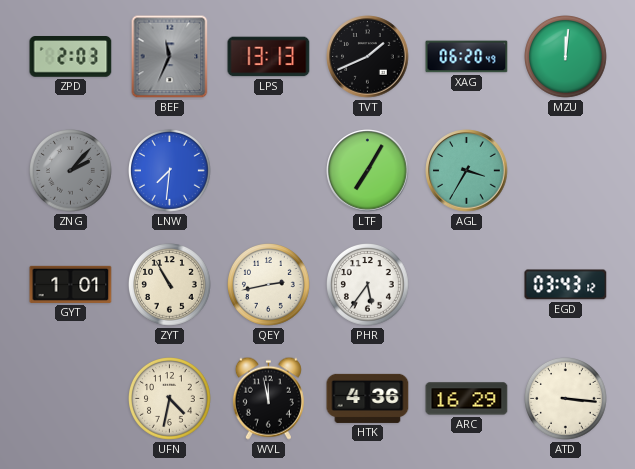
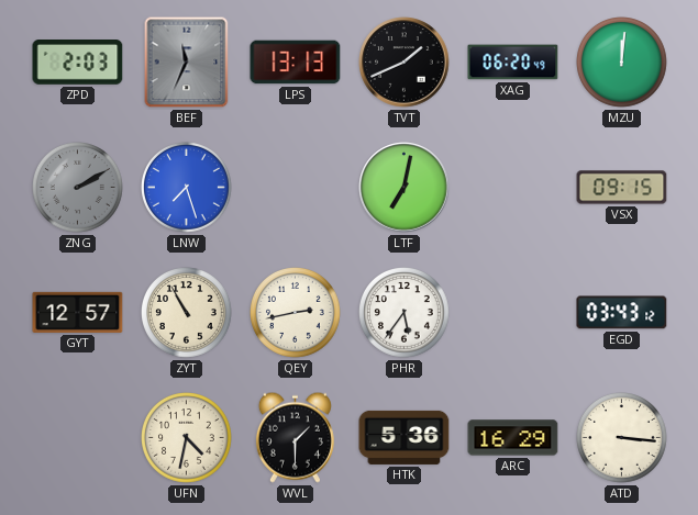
ZNG: 2:07 -> 2:10
LNW: 7:31 -> 7:27
LTF: 7:05 -> 7:02
AGL: 3:35 -> none
VSX: none -> 09:15
GYT: 1:01 -> 12:57
WVL: 11:58 -> 1:30
HTK: 4:36 -> 5:36
